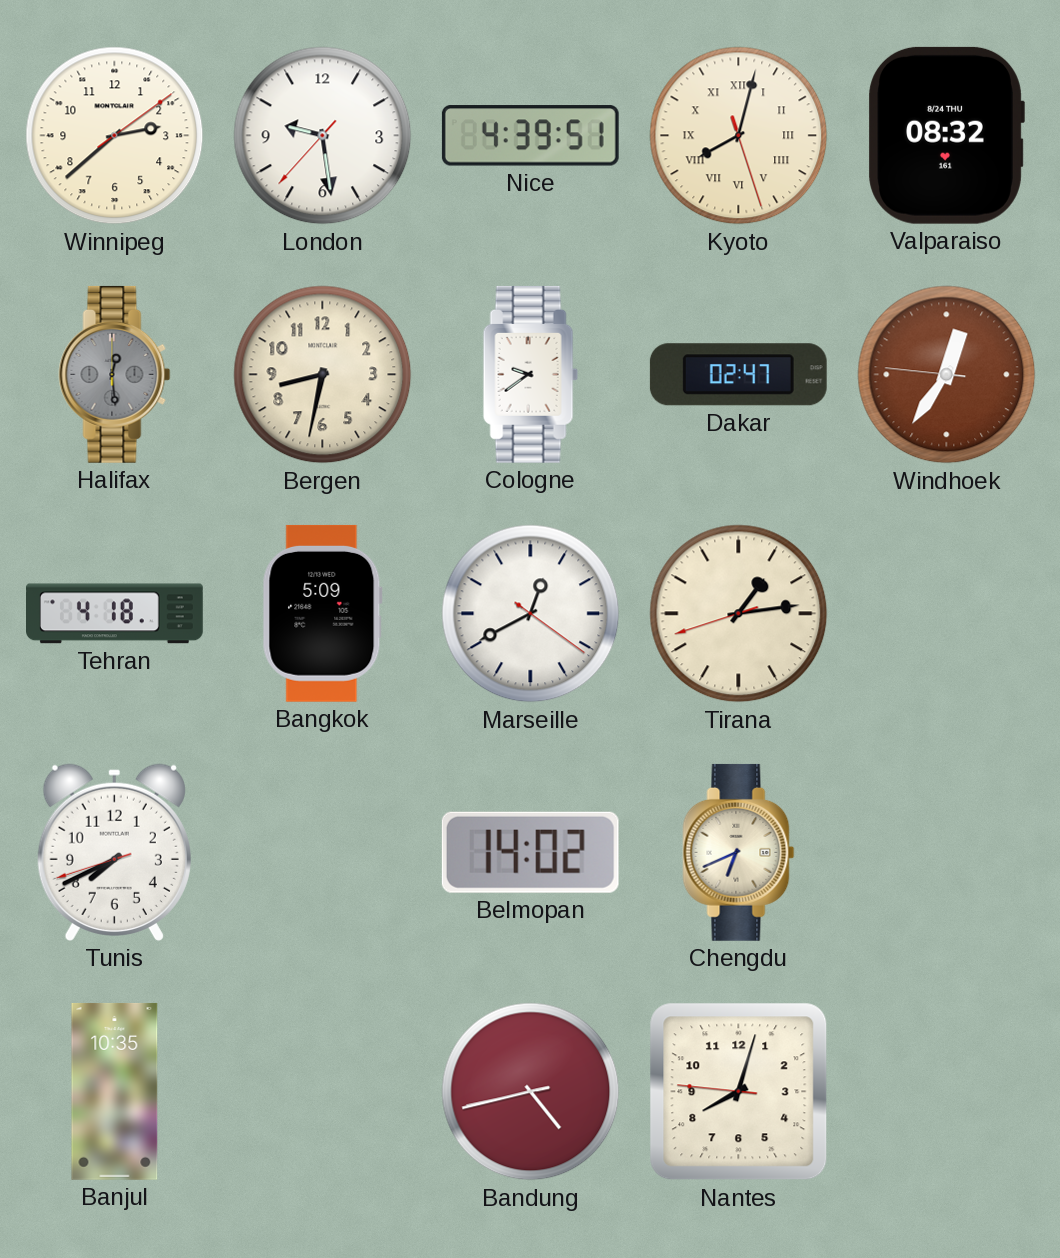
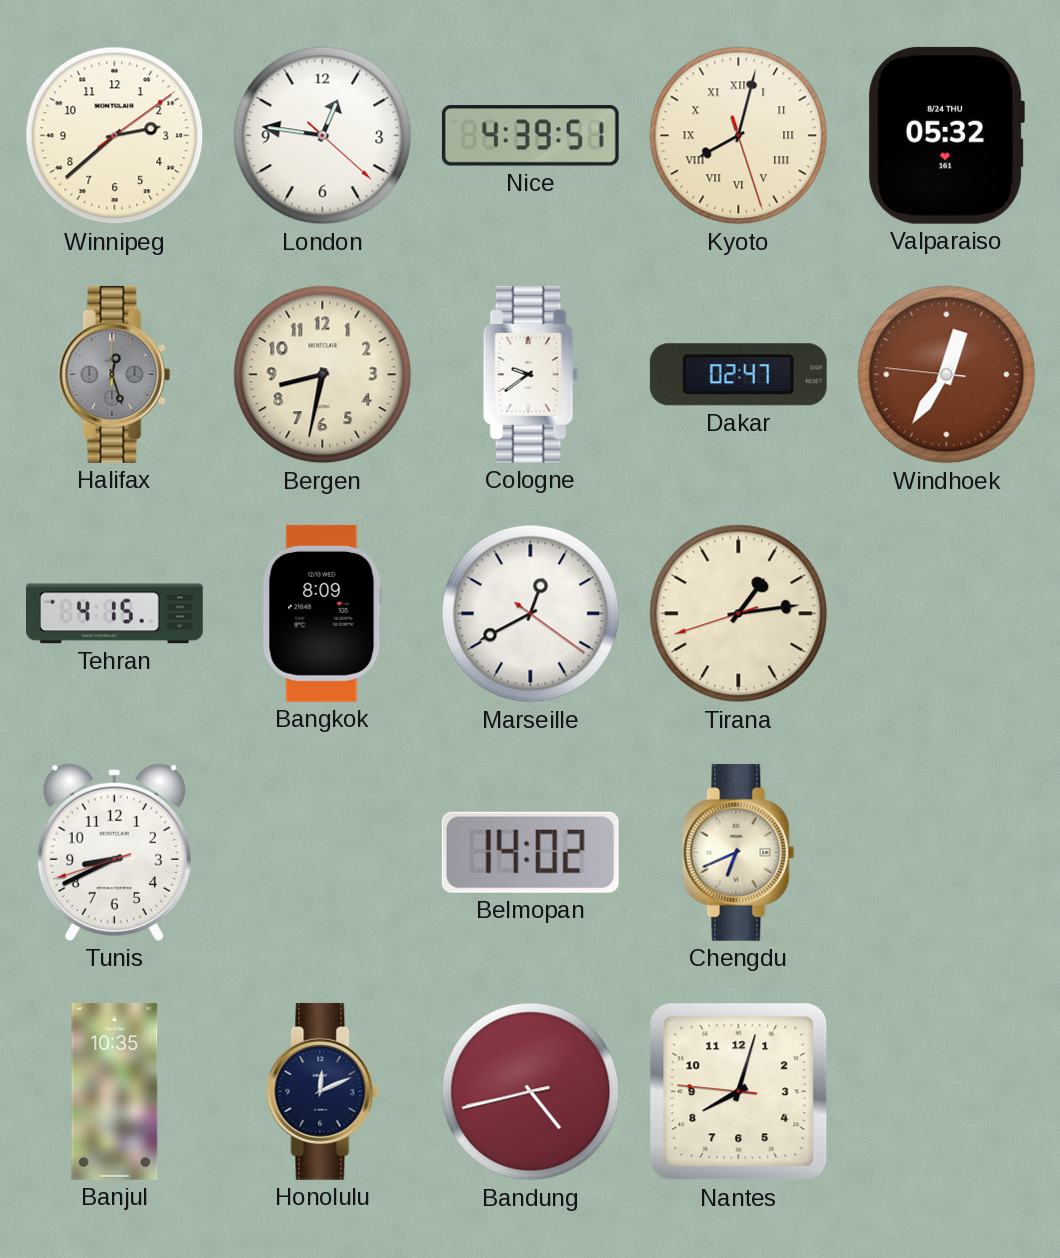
London: 9:28 -> 12:46
Valparaiso: 08:32 -> 05:32
Halifax: 12:29 -> 12:27
Tehran: 4:18 -> 4:15
Bangkok: 5:09 -> 8:09
Tunis: 7:40 -> 8:40
Honolulu: none -> 12:11
